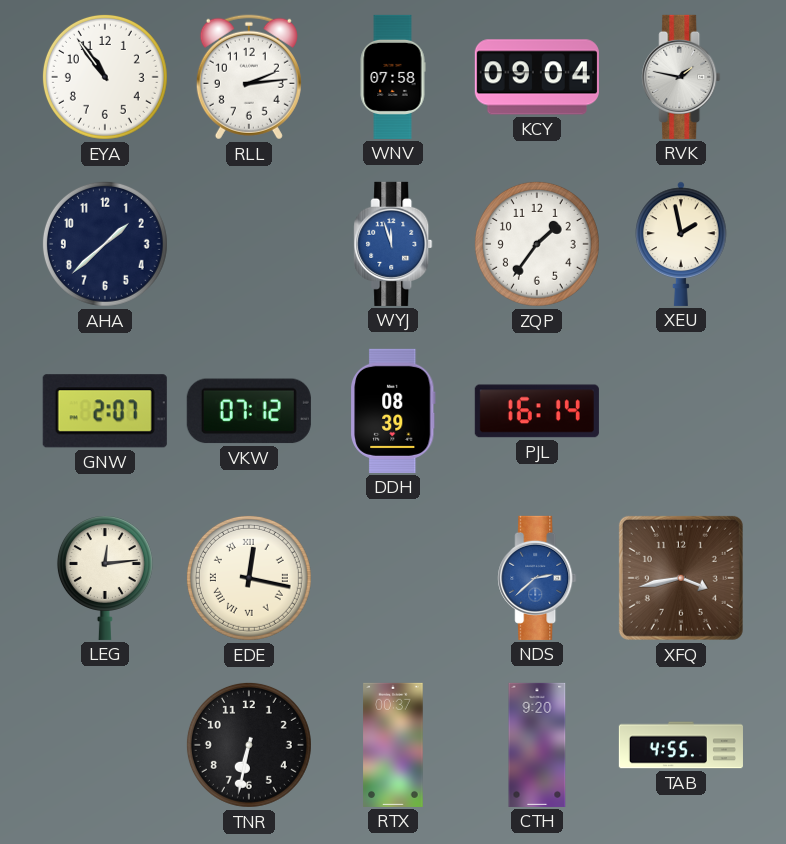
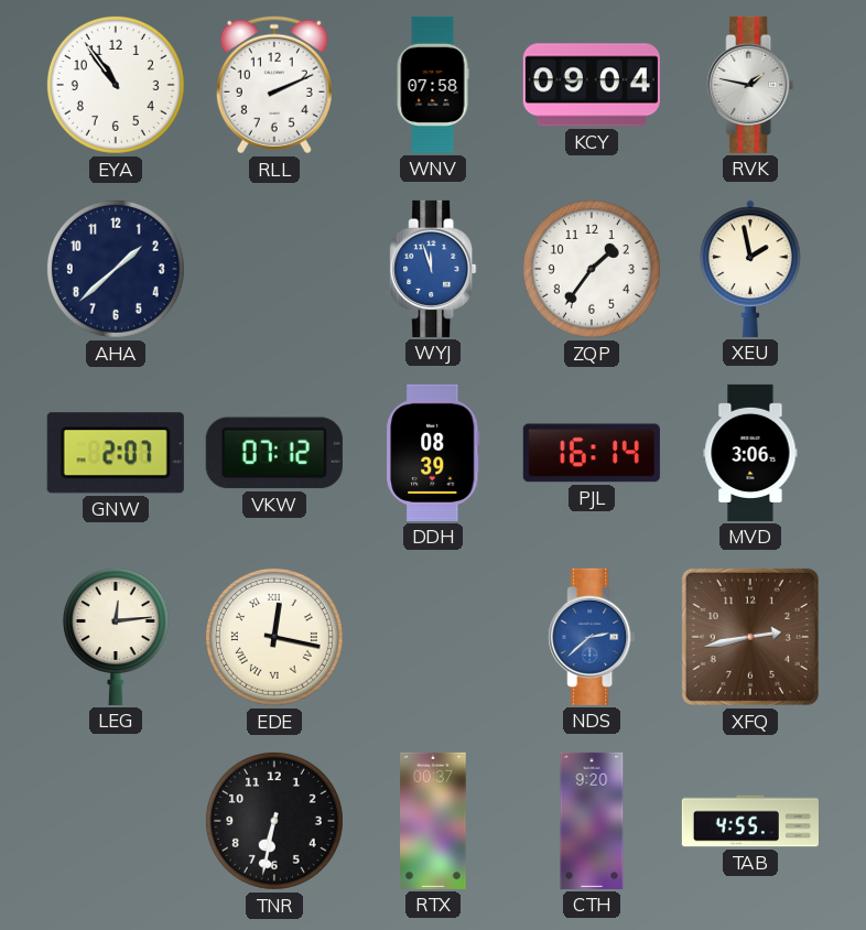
RLL: 2:14 -> 2:11
MVD: none -> 3:06
XFQ: 3:43 -> 2:43
